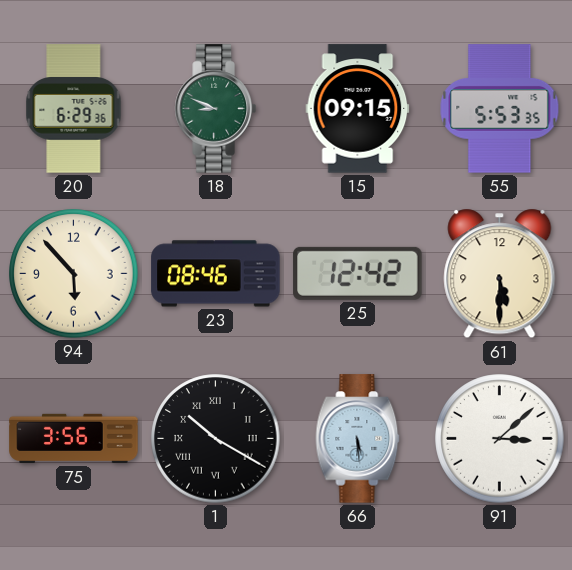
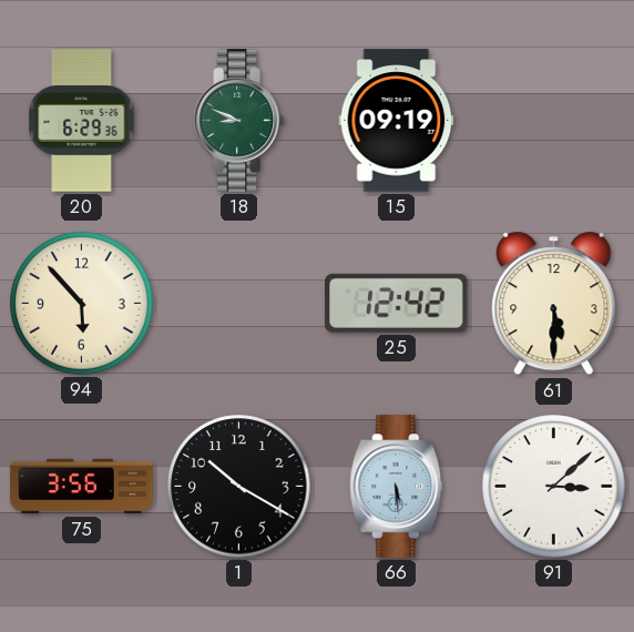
15: 09:15 -> 09:19
55: 5:53 -> none
23: 08:46 -> none
1 numerals: Roman -> Arabic
